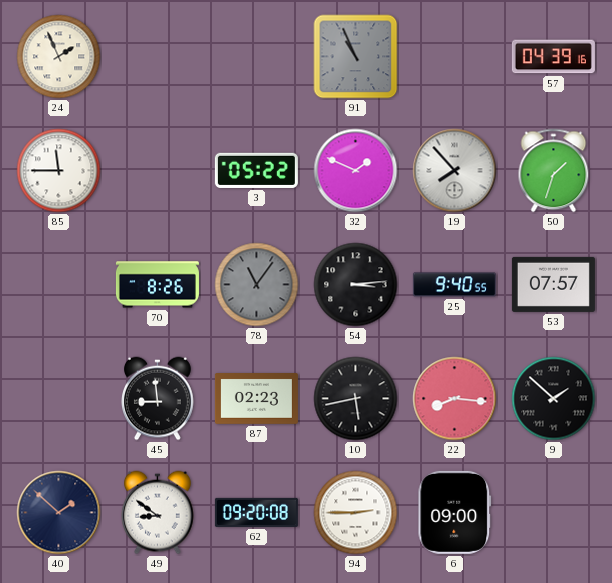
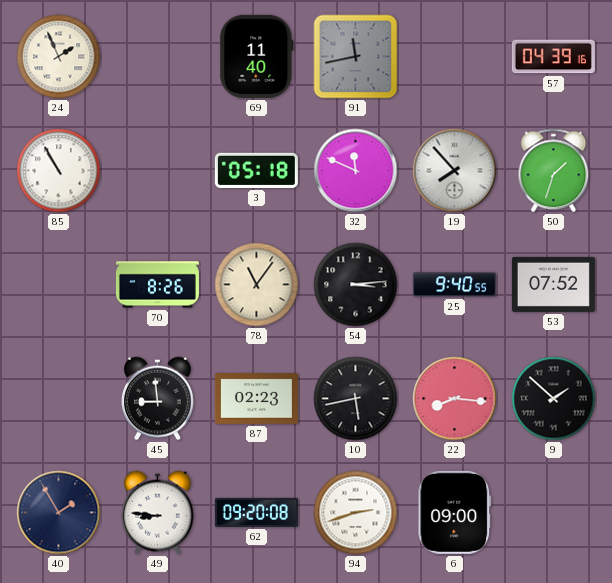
69: none -> 11:40
91: 10:56 -> 11:43
85: 11:45 -> 10:55
3: 05:22 -> 05:18
32: 1:49 -> 11:49
78 dial: grey -> cream
53: 07:57 -> 07:52
40: 1:52 -> 1:55
49: 8:51 -> 8:46
94: 2:45 -> 2:42
